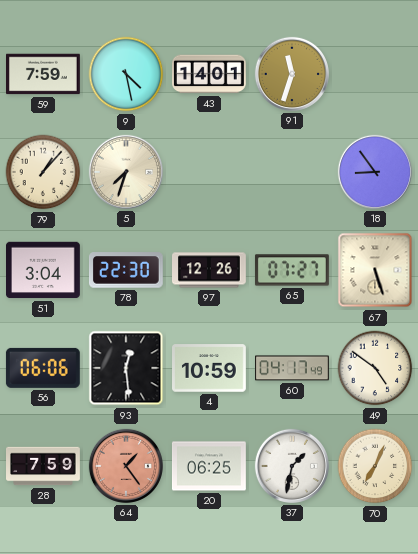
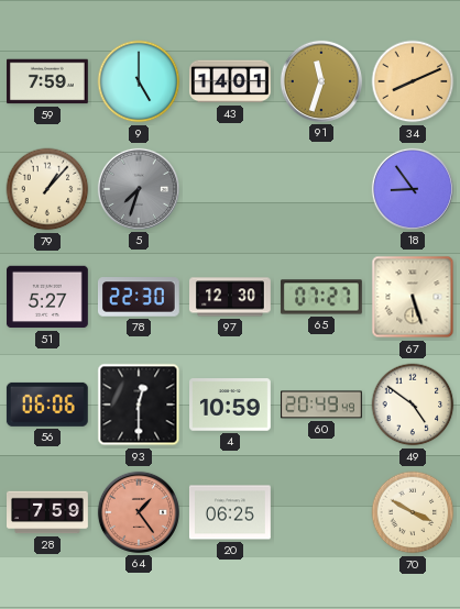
9: 4:28 -> 5:00
34: none -> 8:11
5 dial: cream -> grey
51: 3:04 -> 5:27
97: 12:26 -> 12:30
93: 12:29 -> 12:30
60: 04:17 -> 20:49
37: 1:32 -> none
70: 7:04 -> 3:50
